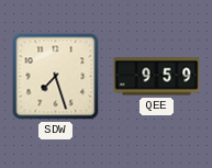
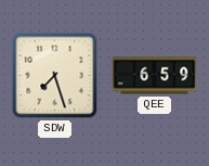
QEE: 9:59 -> 6:59
